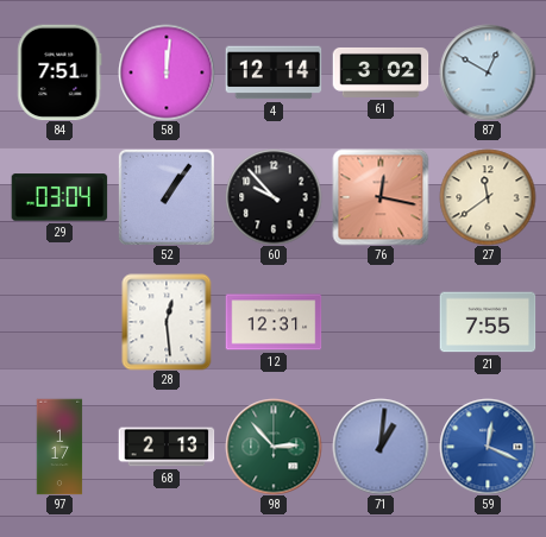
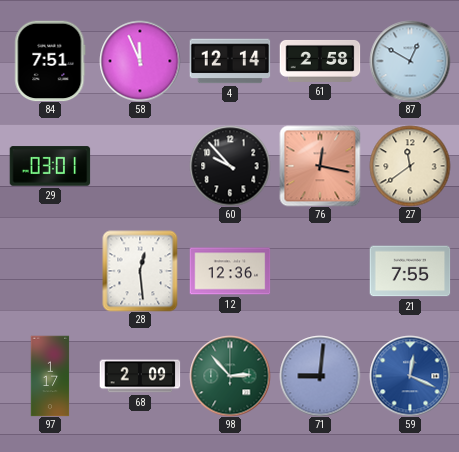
58: 12:01 -> 11:56
61: 3:02 -> 2:58
29: 03:04 -> 03:01
52: 1:06 -> none
12: 12:31 -> 12:36
68: 2:13 -> 2:09
71: 1:01 -> 9:01
